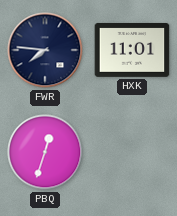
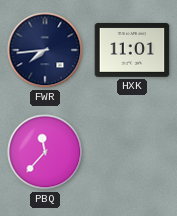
FWR: 7:46 -> 7:44
PBQ: 12:33 -> 11:37
